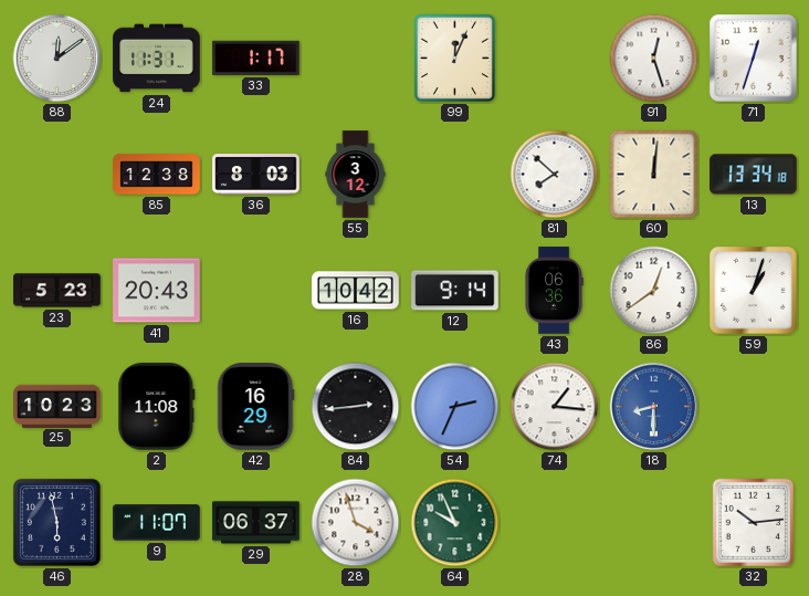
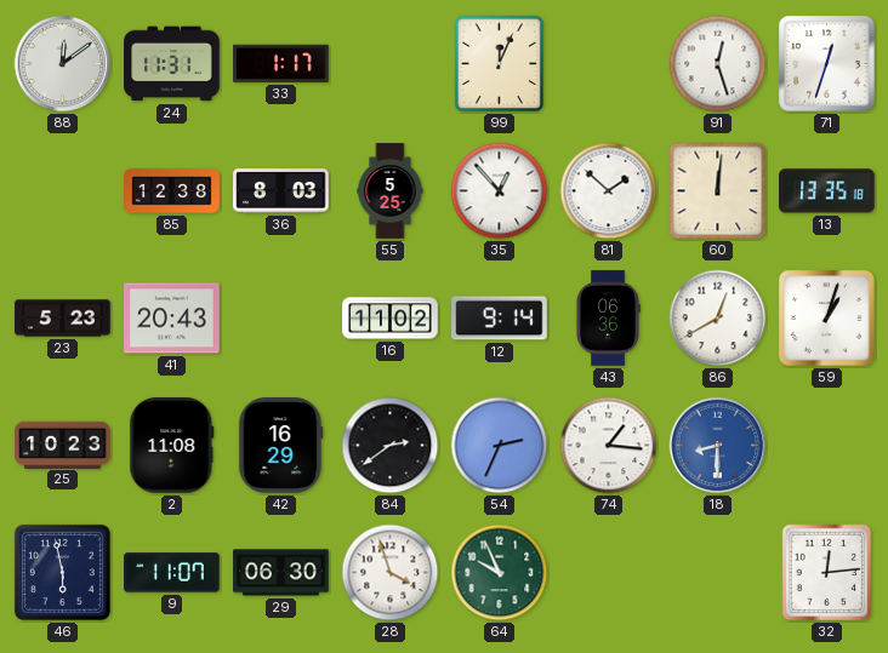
55: 3:12 -> 5:25
35: none -> 12:53
81: 7:52 -> 1:52
13: 13:34 -> 13:35
16: 10:42 -> 11:02
86: 12:39 -> 12:40
84: 2:44 -> 2:39
29: 06:37 -> 06:30
32: 10:14 -> 12:14
